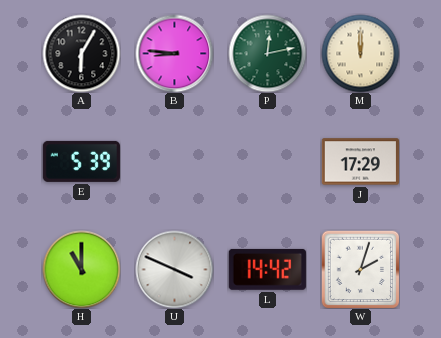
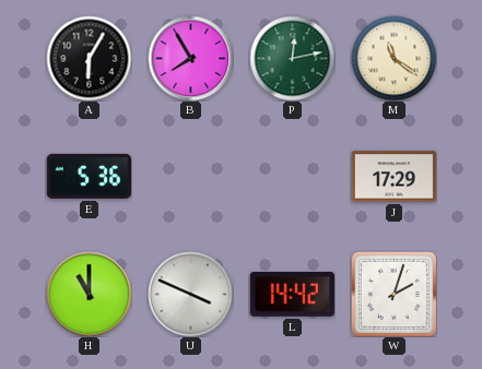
B: 8:46 -> 7:55
M: 12:00 -> 11:21
E: 5:39 -> 5:36
